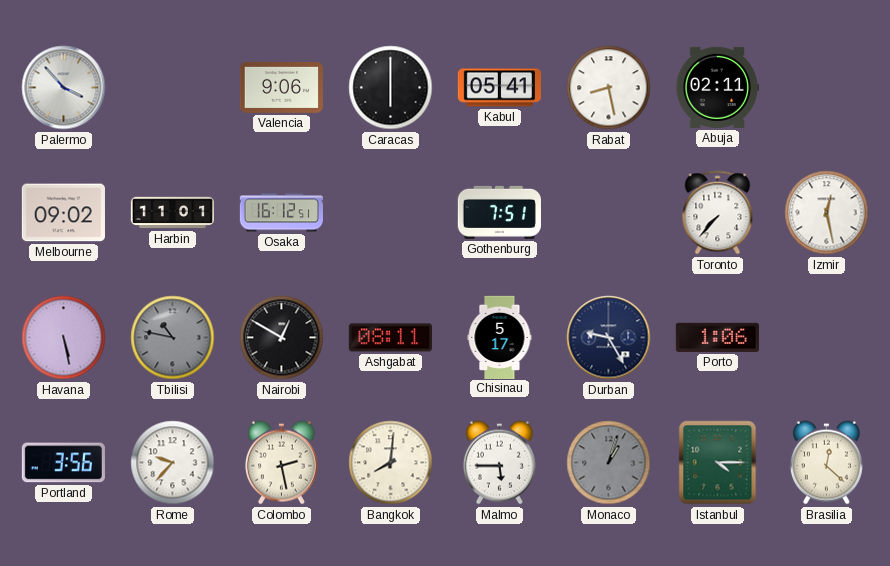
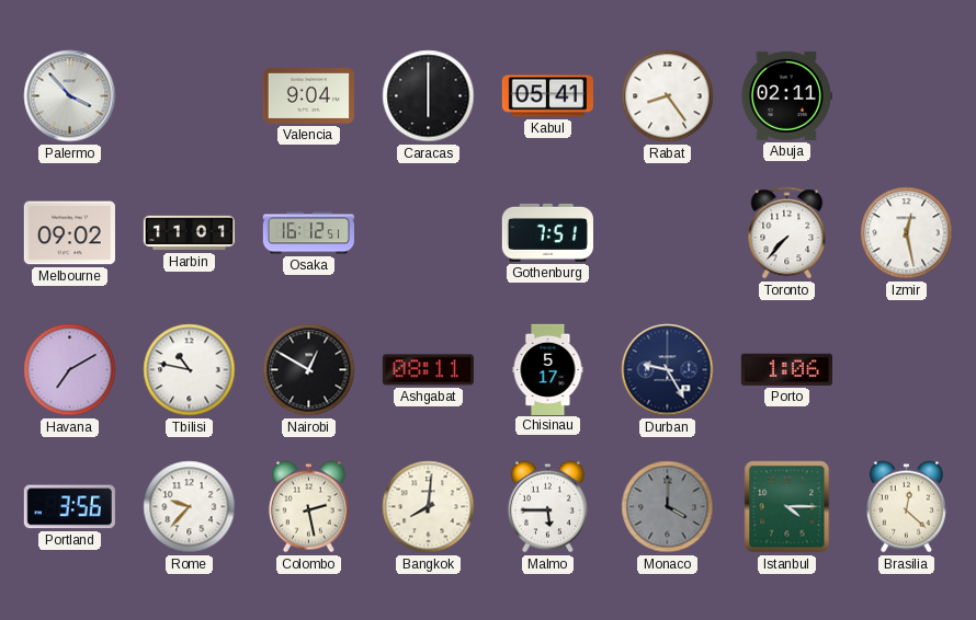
Valencia: 9:06 -> 9:04
Rabat: 8:28 -> 8:24
Havana: 5:28 -> 7:10
Tbilisi dial: grey -> white
Monaco: 1:03 -> 4:00
